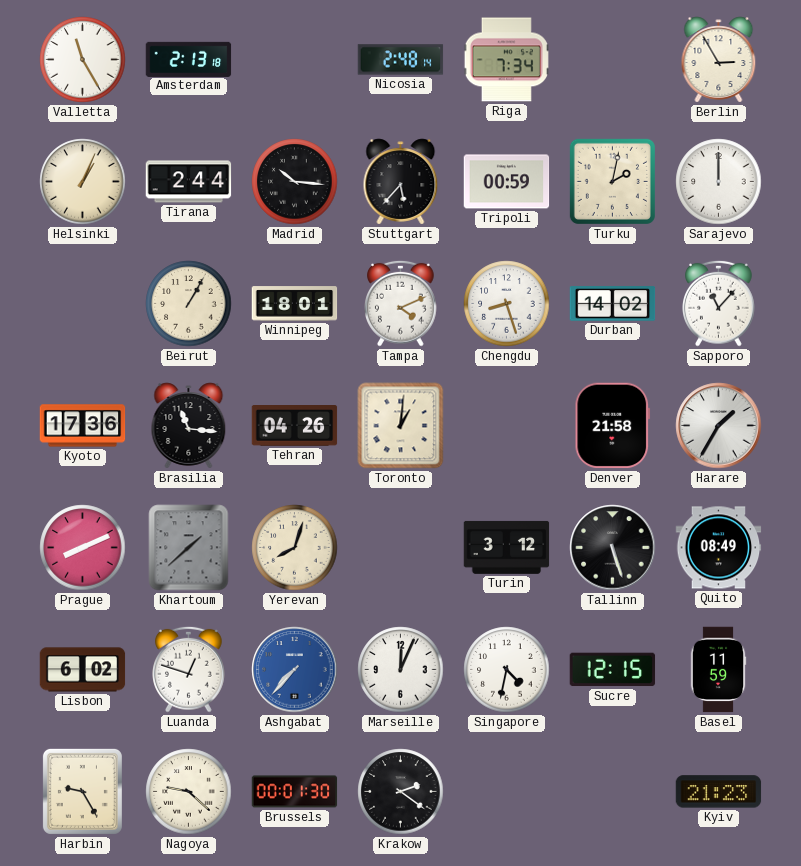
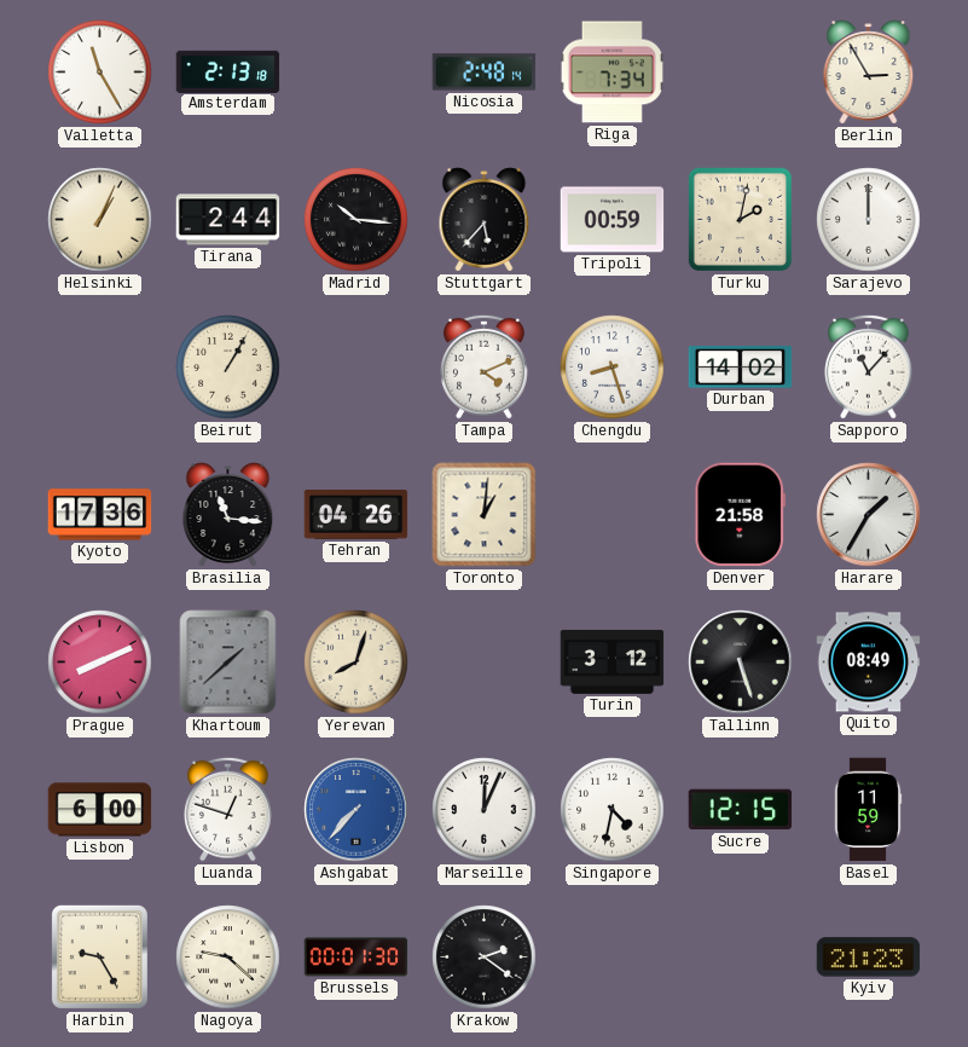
Winnipeg: 18:01 -> none
Lisbon: 6:02 -> 6:00
